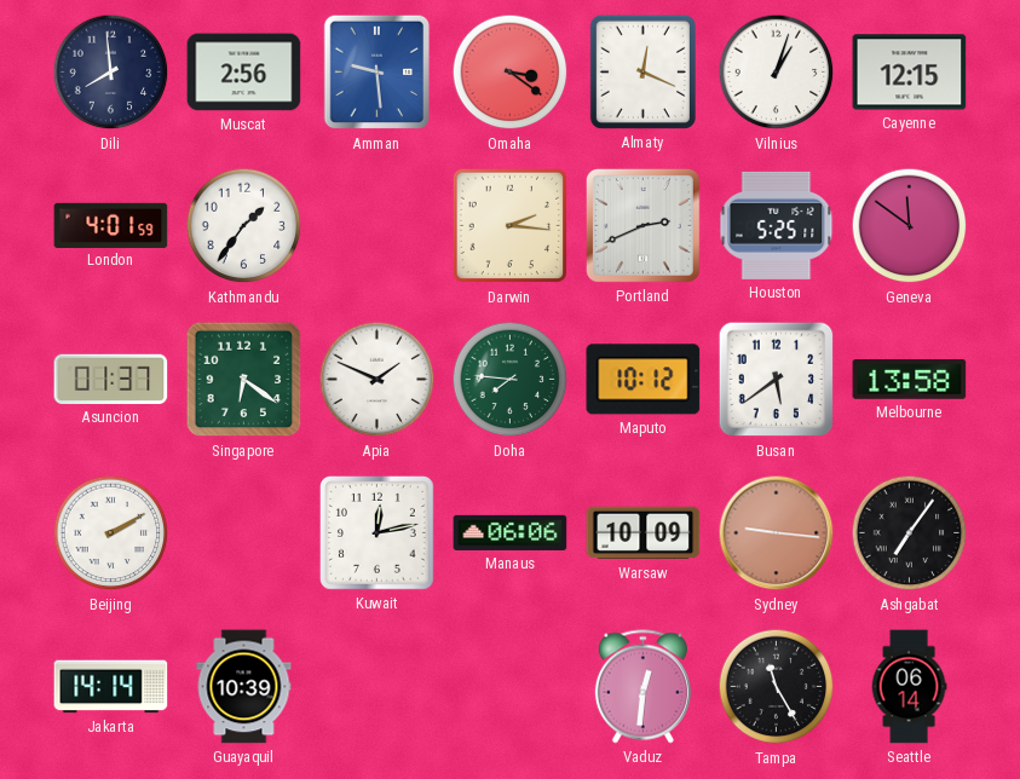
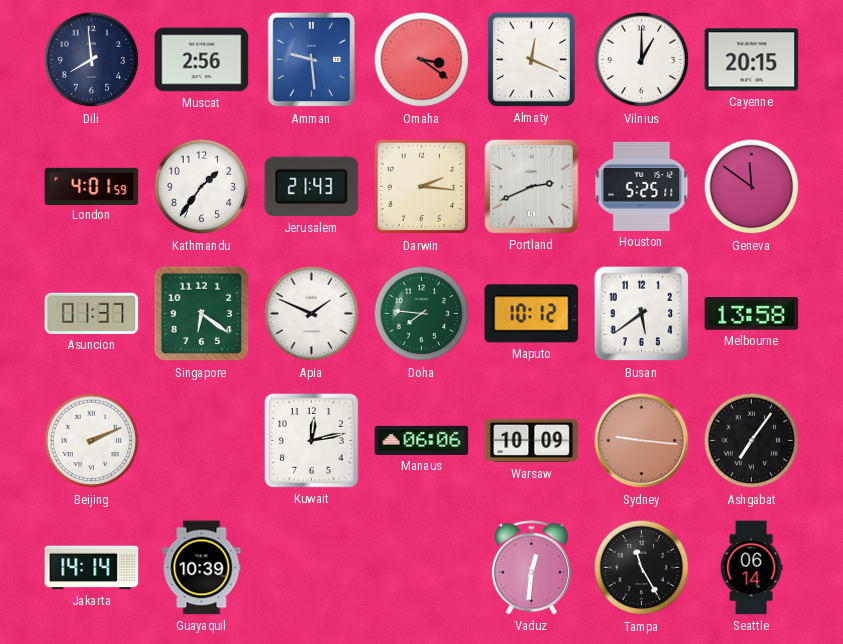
Vilnius: 1:03 -> 1:00
Cayenne: 12:15 -> 20:15
Jerusalem: none -> 21:43
Beijing: 2:10 -> 2:11
